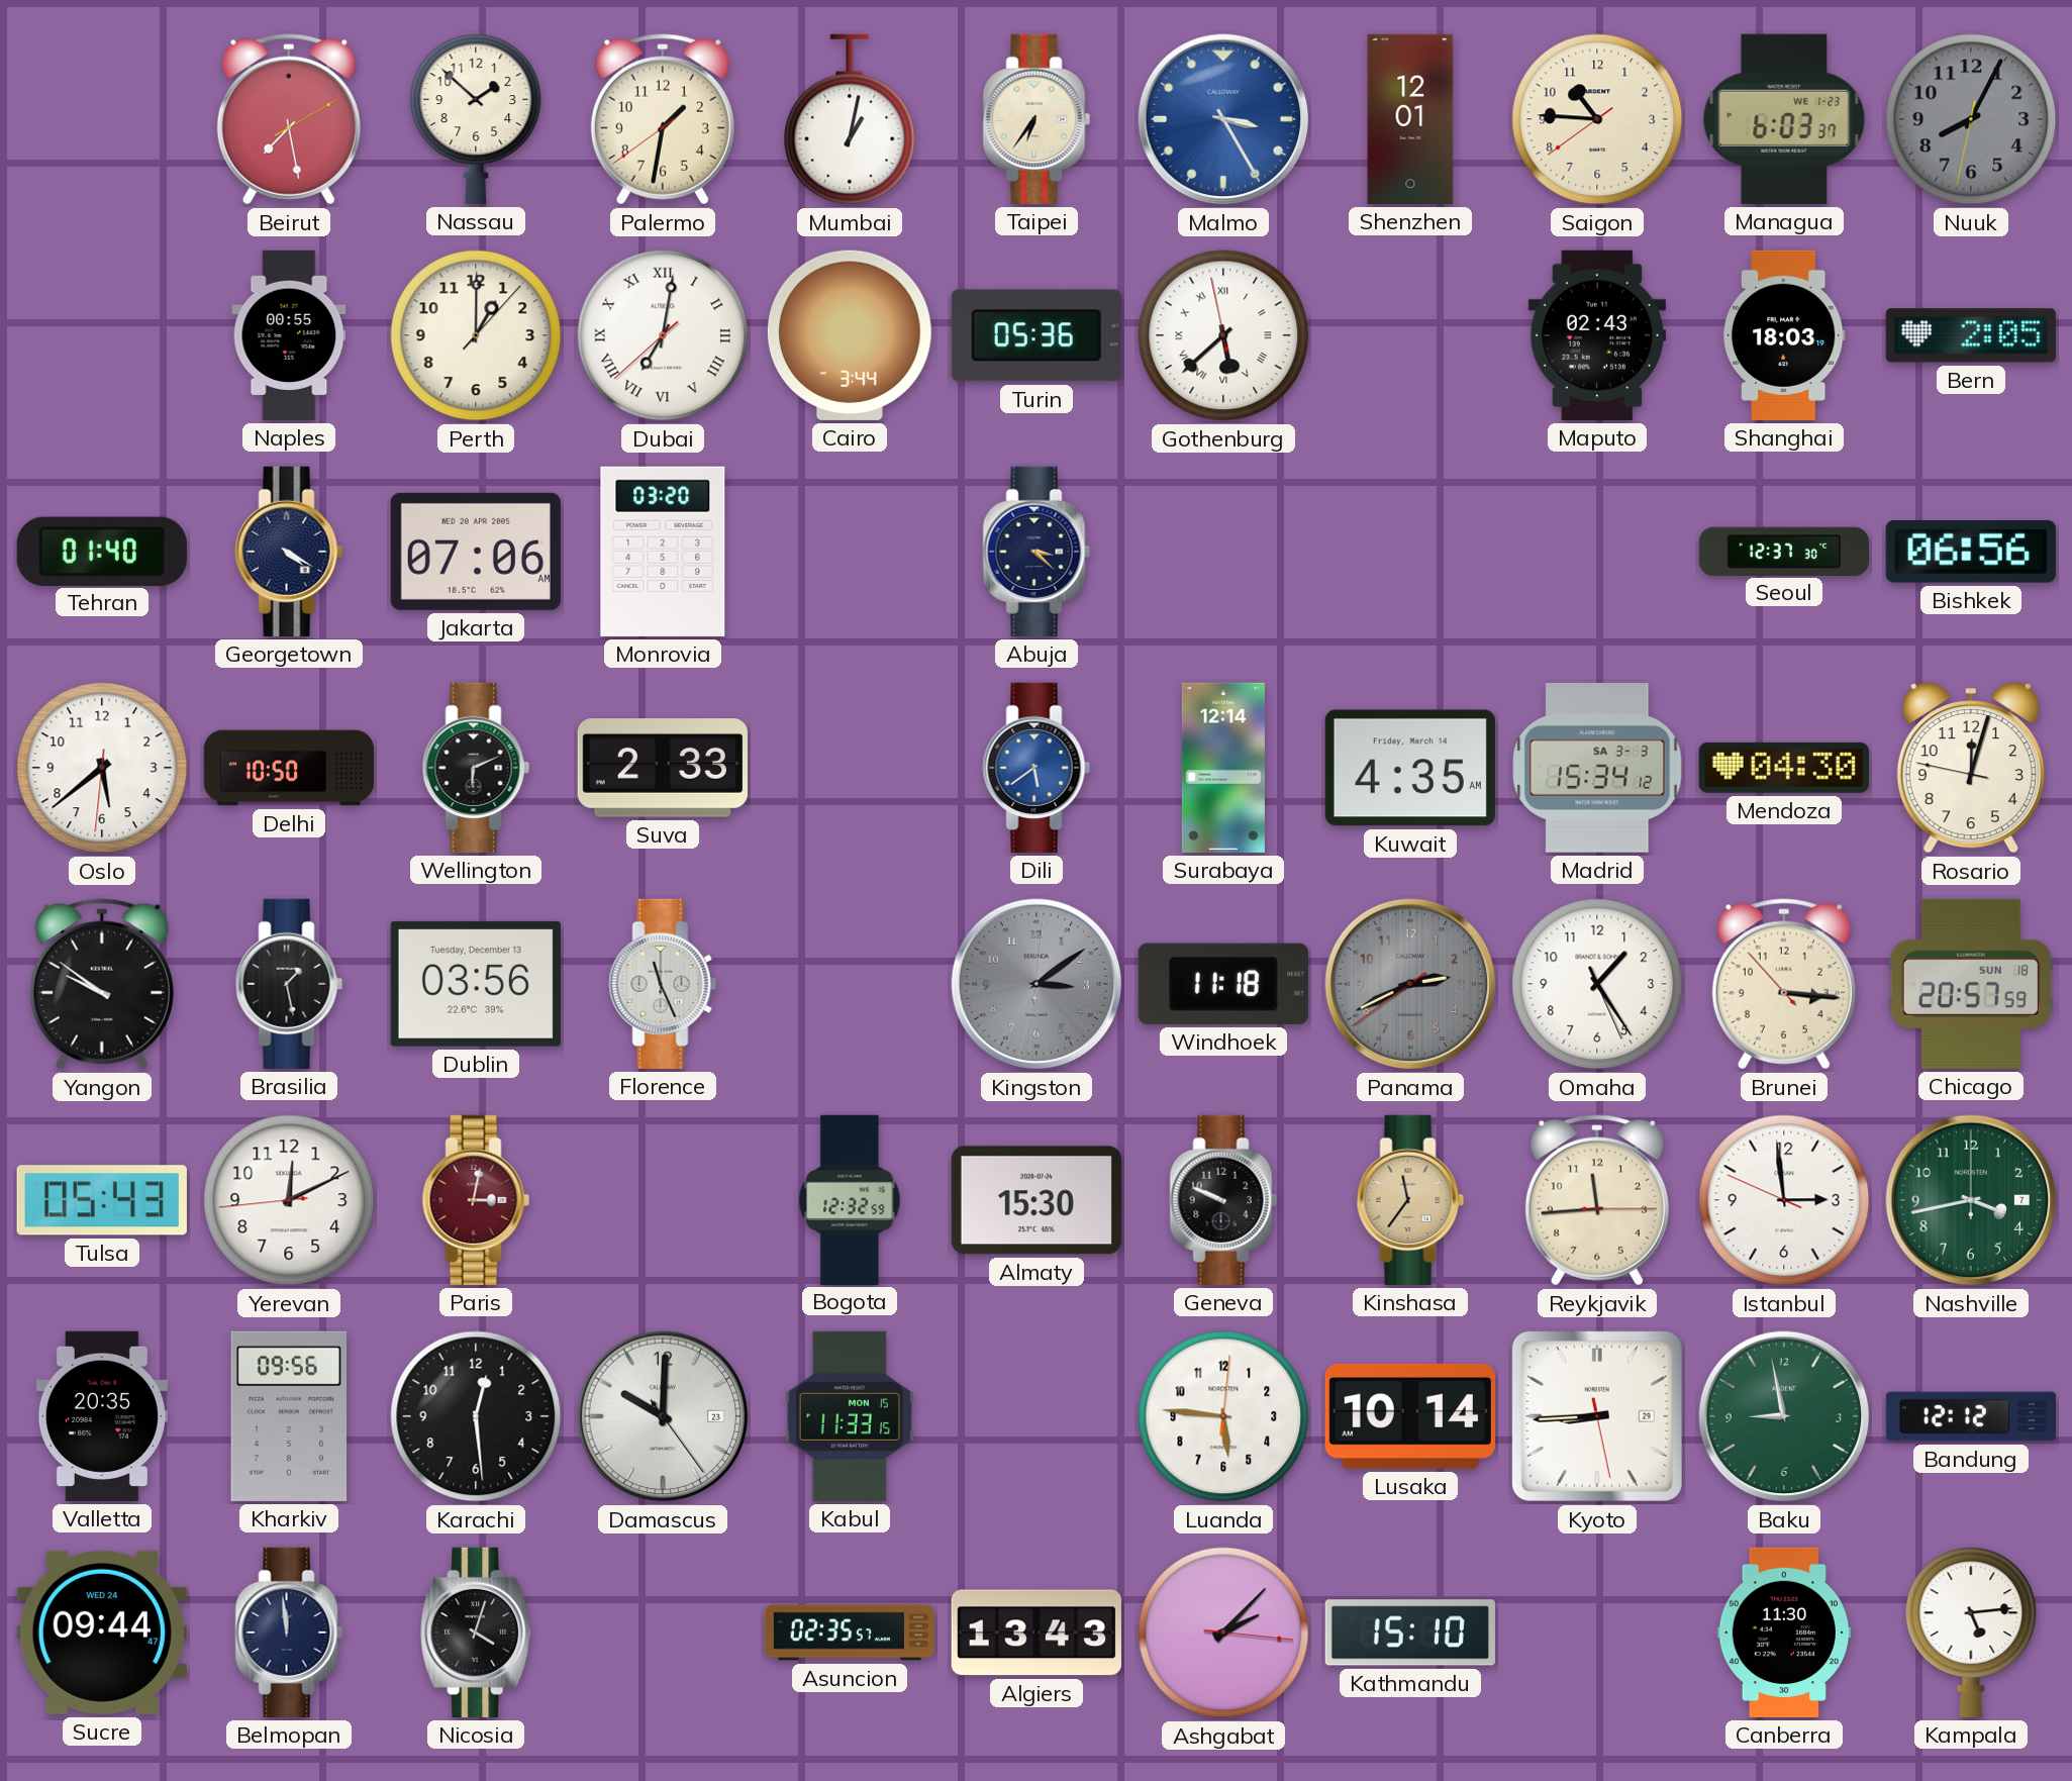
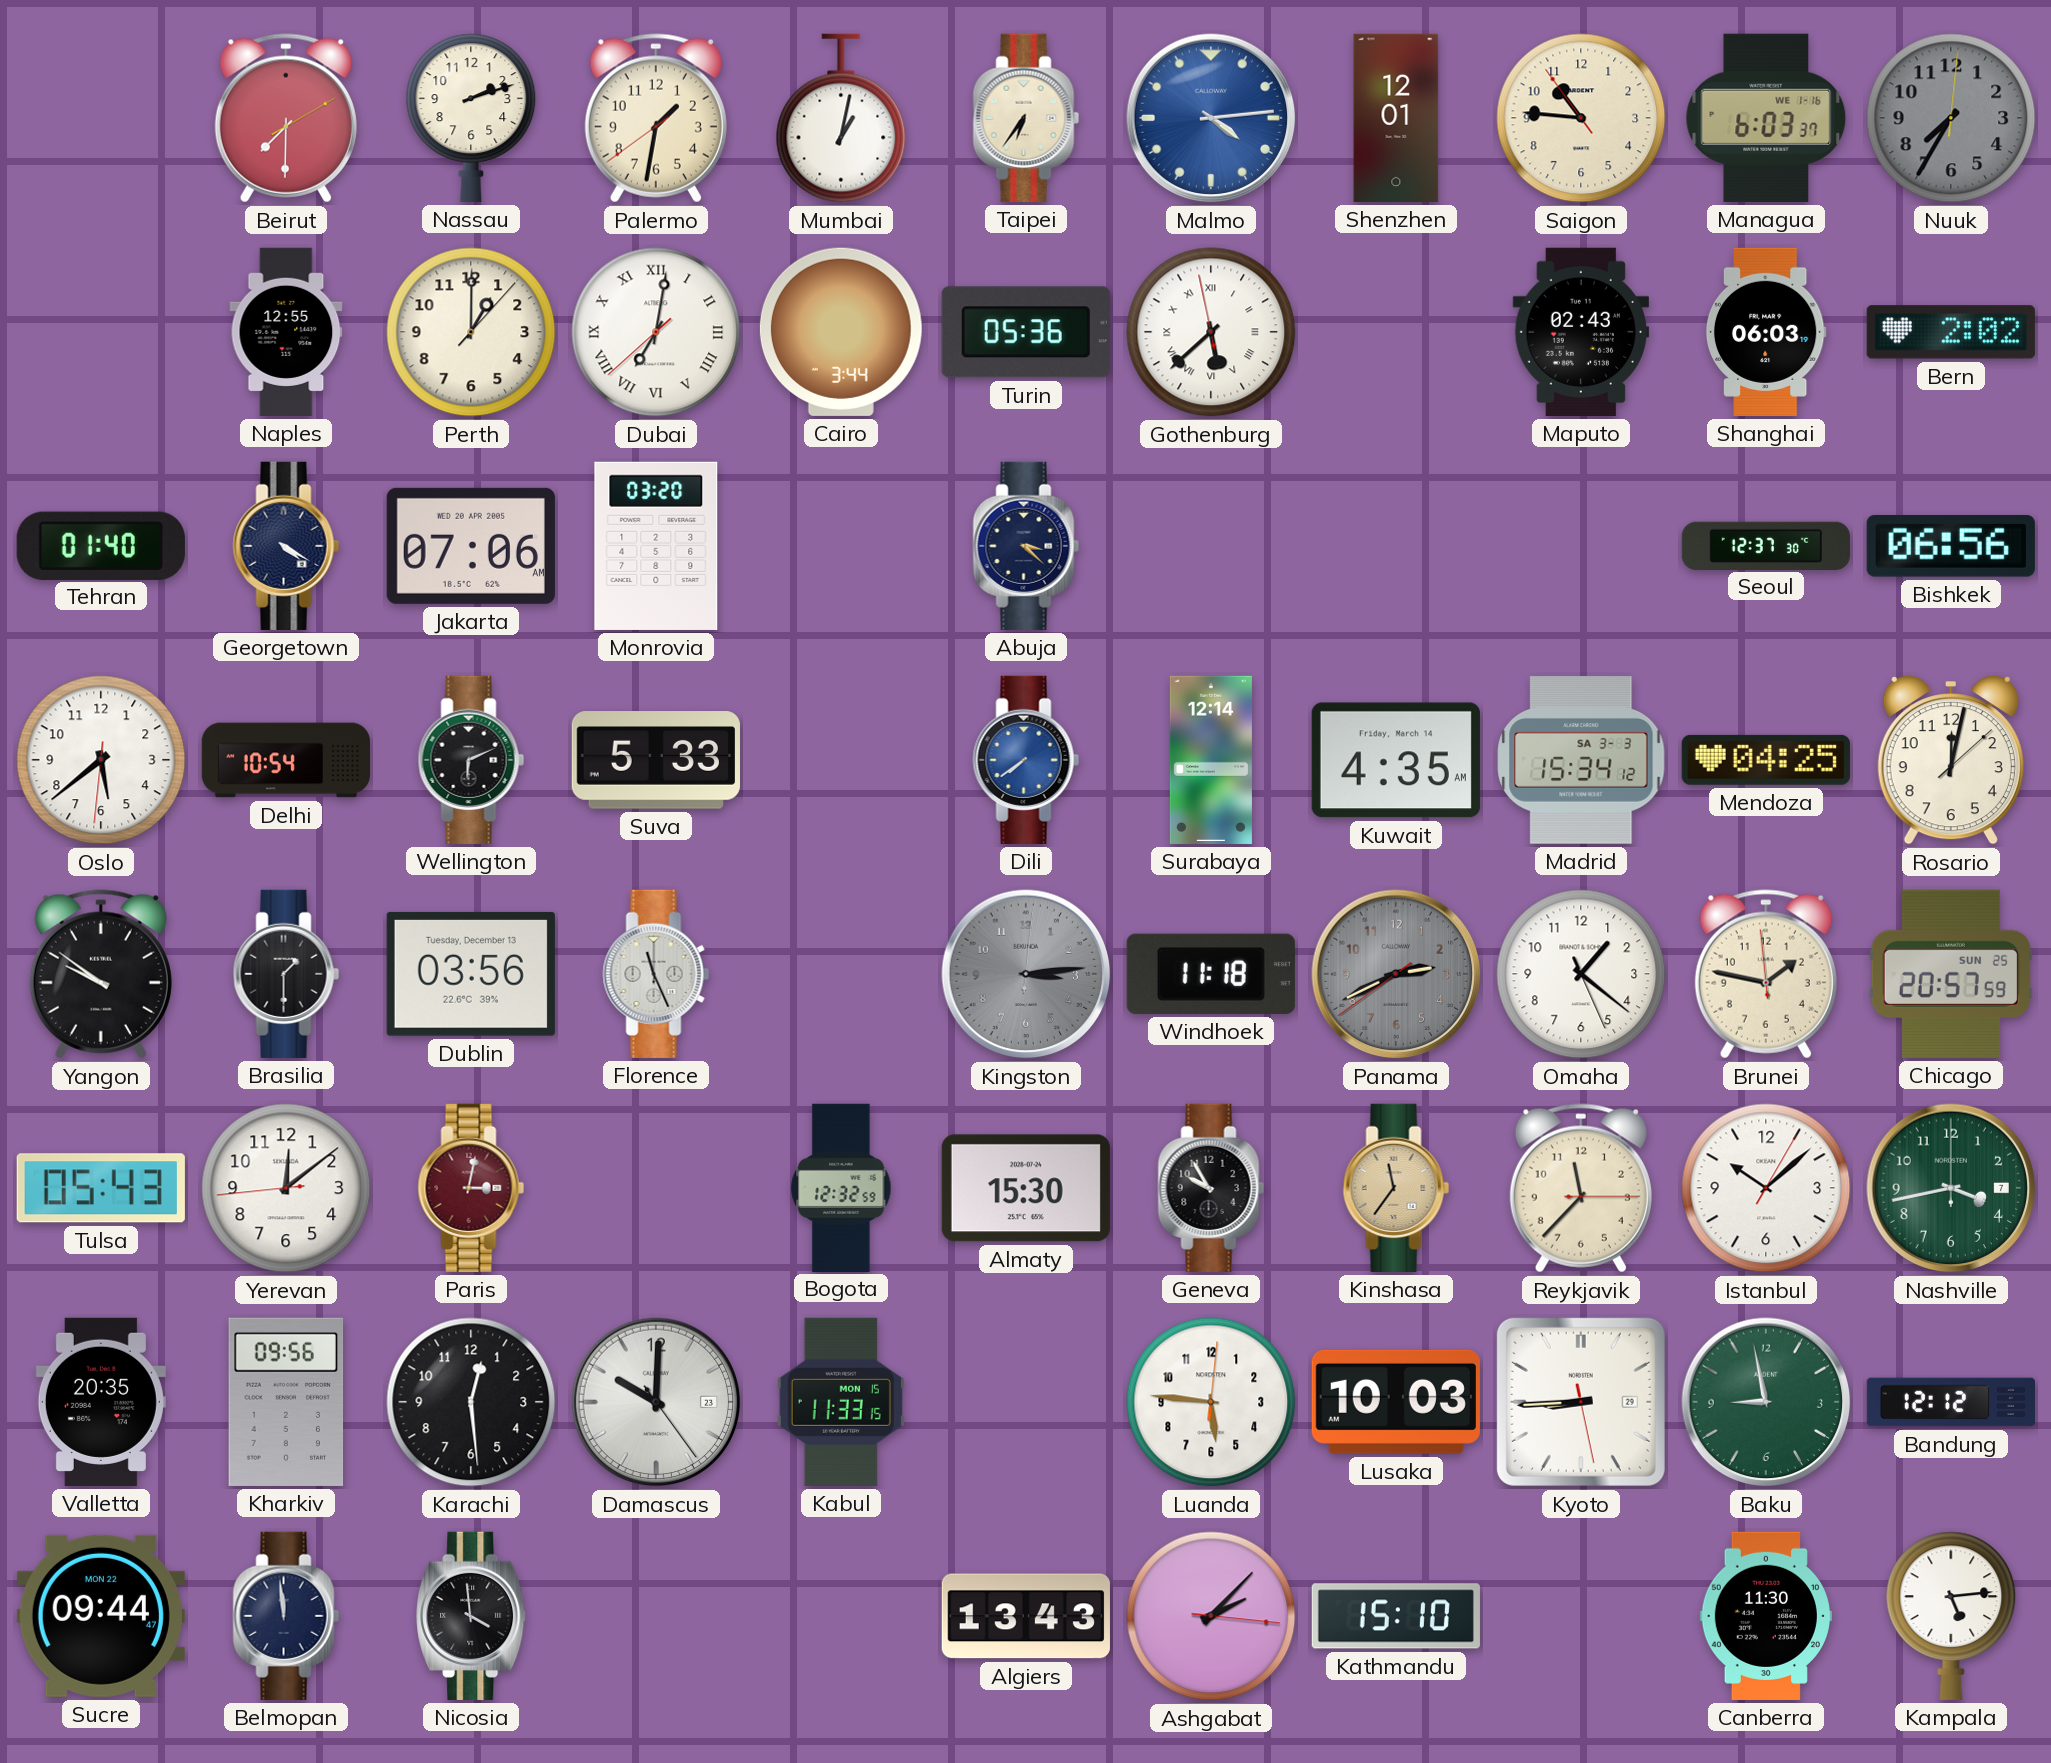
Beirut: 7:28 -> 7:30
Nassau: 1:52 -> 2:12
Malmo: 3:25 -> 4:14
Saigon: 10:45:39 -> 10:45:54
Managua date: WE 1-23 -> WE 1-16
Nuuk: 8:04 -> 7:35
Naples: 00:55 -> 12:55
Shanghai: 18:03 -> 06:03
Bern: 2:05 -> 2:02
Delhi: 10:50 -> 10:54
Suva: 2:33 -> 5:33
Dili: 5:39 -> 7:39
Mendoza: 04:30 -> 04:25
Rosario: 12:02:47 -> 12:02:08
Brasilia: 1:28 -> 1:30
Kingston: 3:09 -> 3:14
Omaha: 1:24 -> 1:21
Brunei: 3:15 -> 1:46
Chicago date: SUN 18 -> SUN 25
Yerevan: 12:10 -> 12:08
Geneva: 9:49 -> 9:55
Reykjavik: 11:44 -> 11:37
Istanbul: 2:58 -> 10:08
Lusaka: 10:14 -> 10:03
Sucre date: WED 24 -> MON 22
Nicosia: 4:03 -> 3:59
Asuncion: 02:35 -> none
